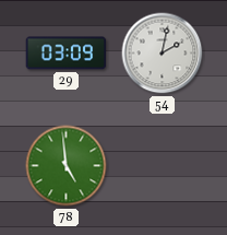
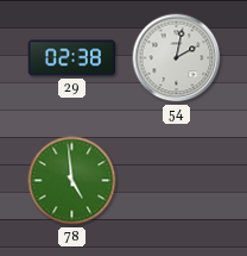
29: 03:09 -> 02:38
